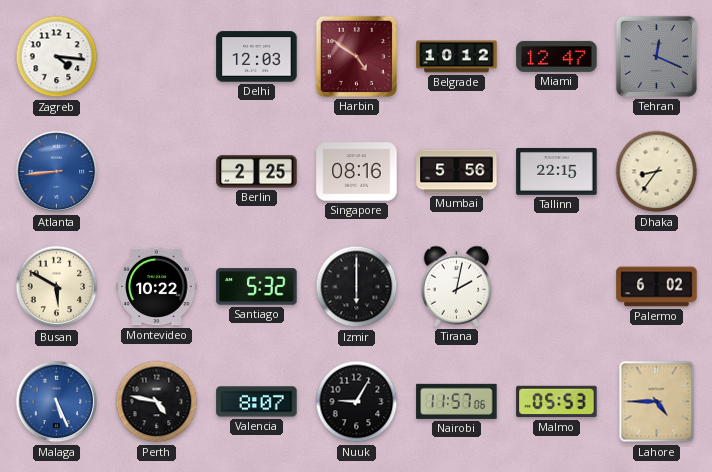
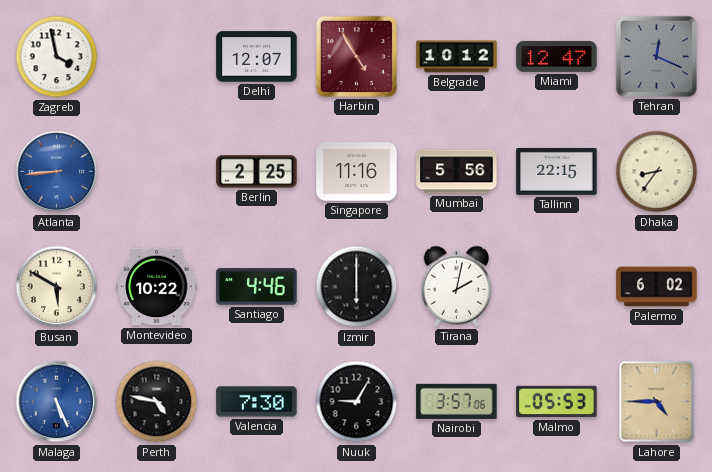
Zagreb: 4:16 -> 3:58
Delhi: 12:03 -> 12:07
Harbin: 4:51 -> 4:55
Singapore: 08:16 -> 11:16
Santiago: 5:32 -> 4:46
Valencia: 8:07 -> 7:30
Nairobi: 11:57 -> 3:57
